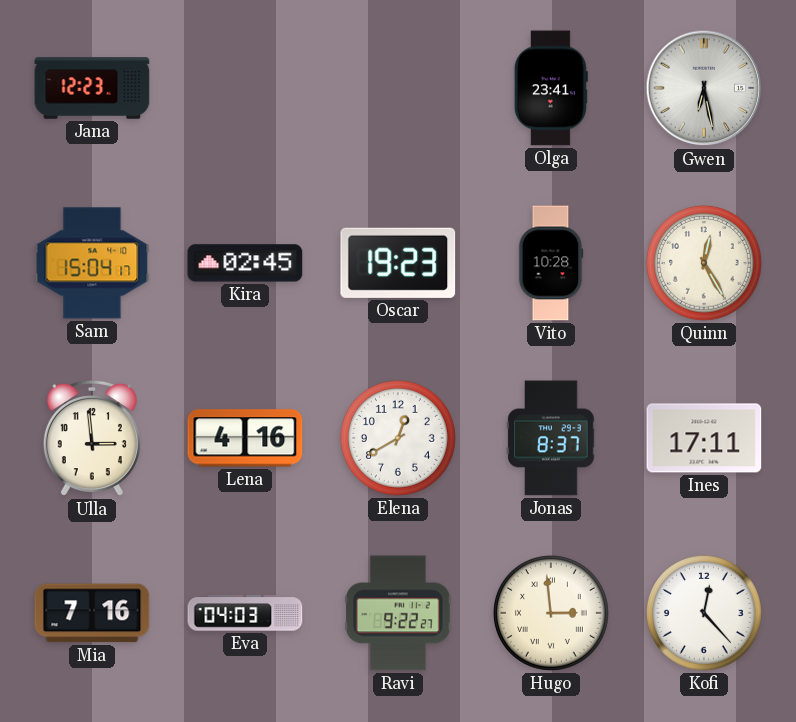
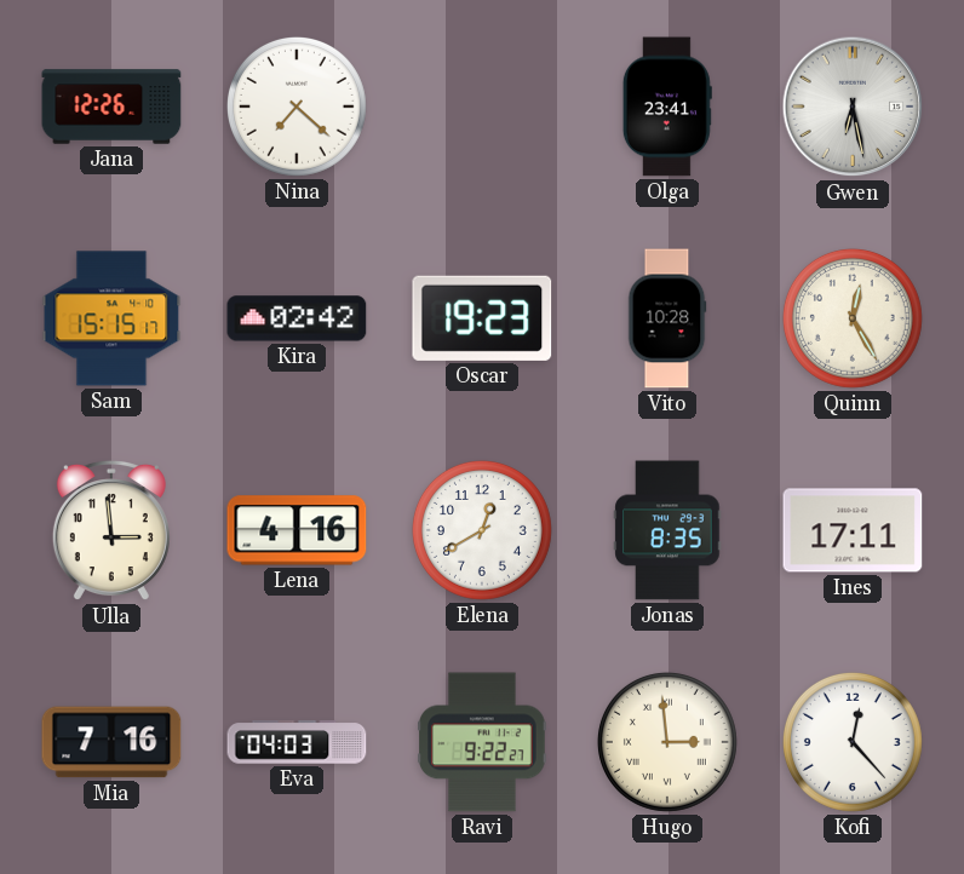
Jana: 12:23 -> 12:26
Nina: none -> 7:22
Sam: 15:04 -> 15:15
Kira: 02:45 -> 02:42
Jonas: 8:37 -> 8:35
